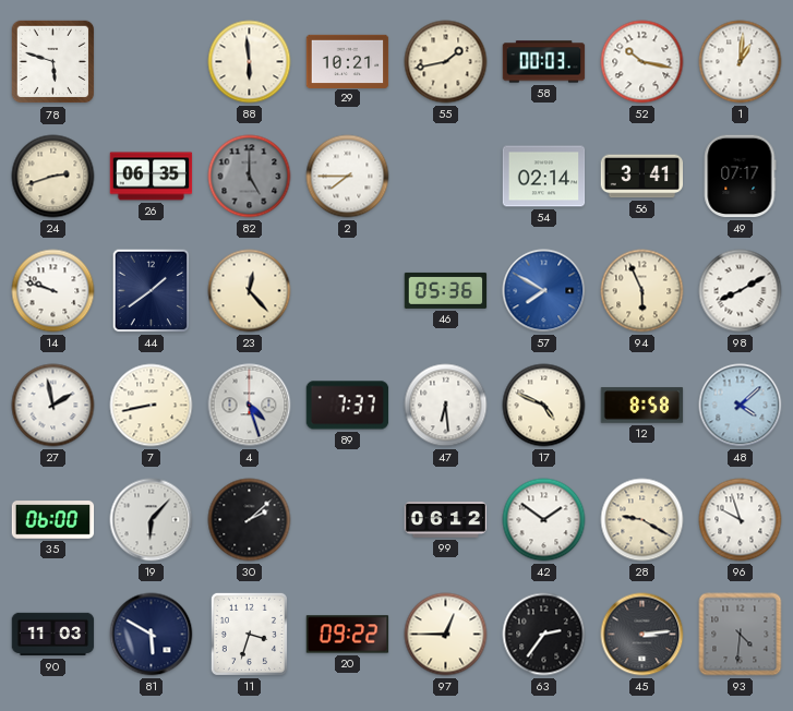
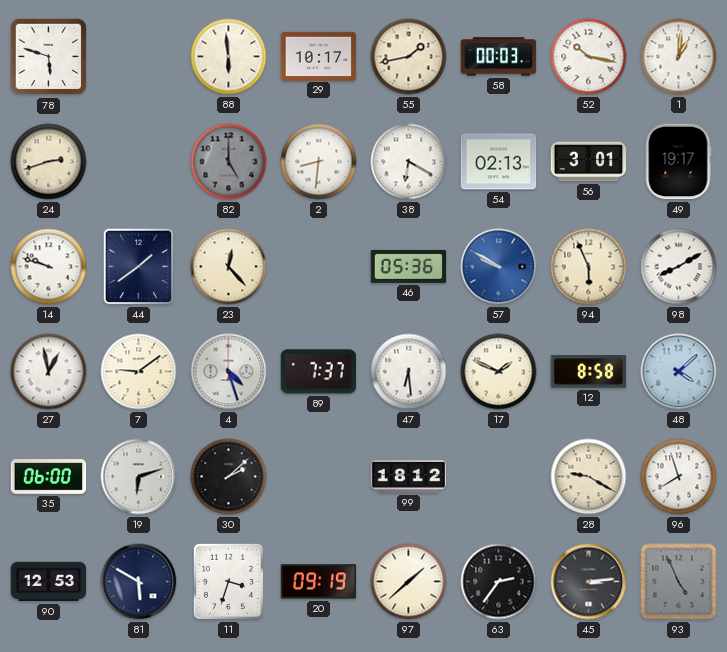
29: 10:21 -> 10:17
26: 06:35 -> none
2: 7:45 -> 8:31
38: none -> 6:20
54: 02:14 -> 02:13
56: 3:41 -> 3:01
49: 07:17 -> 19:17
57: 7:50 -> 9:50
27: 1:58 -> 12:58
7: 8:43 -> 9:09
17: 4:49 -> 1:49
19: 6:07 -> 6:12
99: 06:12 -> 18:12
42: 1:51 -> none
96: 9:57 -> 7:57
90: 11:03 -> 12:53
20: 09:22 -> 09:19
97: 12:45 -> 1:38
93: 4:31 -> 4:56
